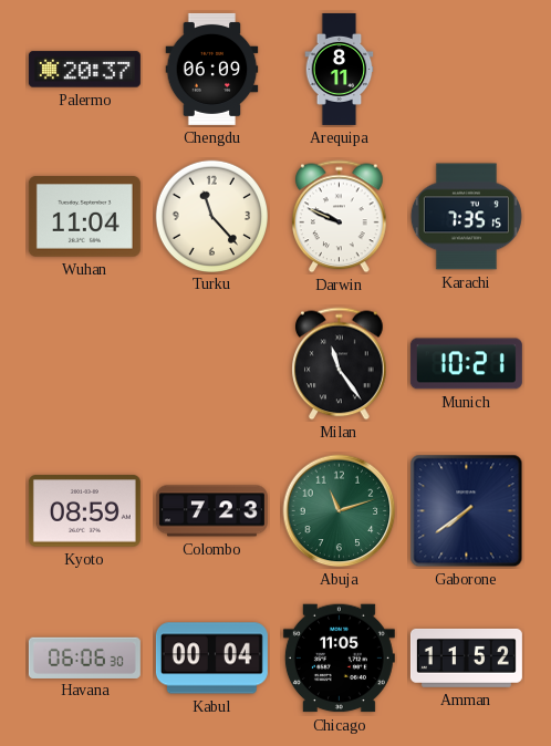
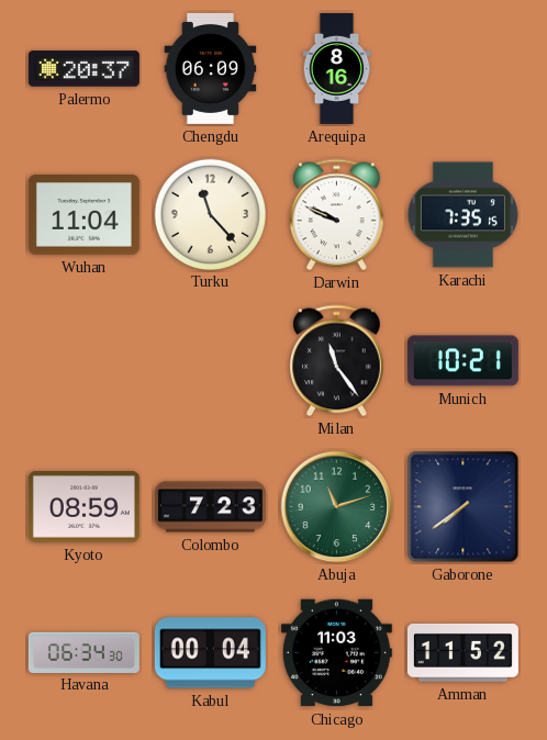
Arequipa: 8:11 -> 8:16
Havana: 06:06 -> 06:34
Chicago: 11:05 -> 11:03
